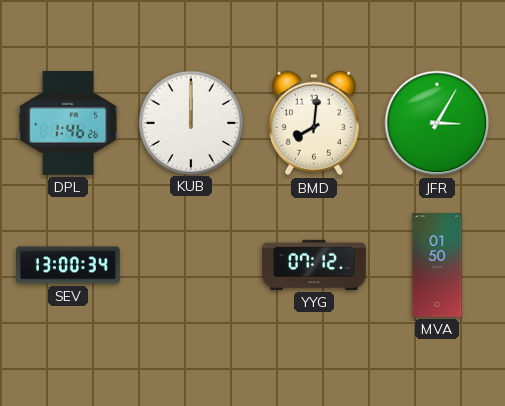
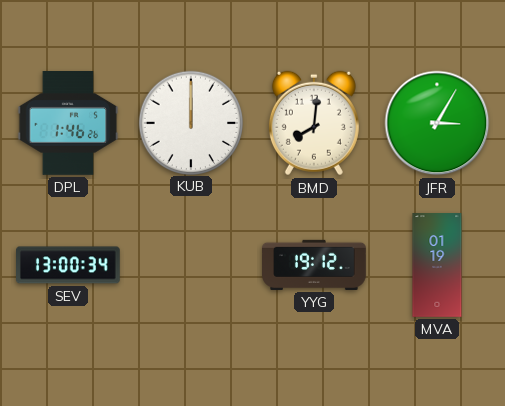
YYG: 07:12 -> 19:12
MVA: 01:50 -> 01:19
